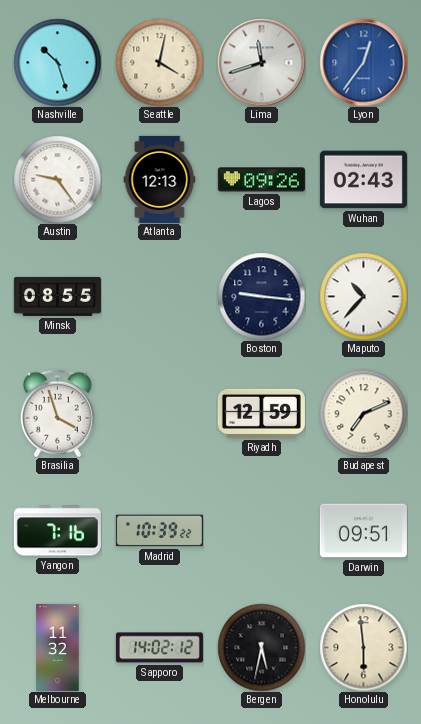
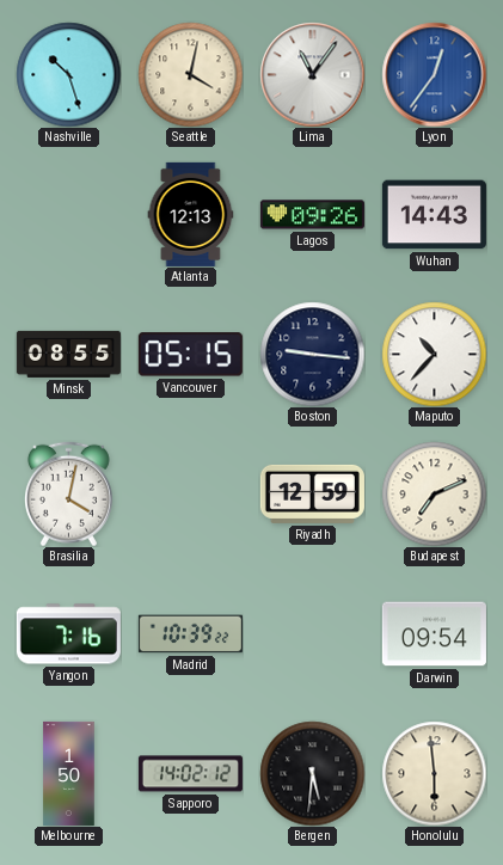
Lima: 11:42 -> 11:06
Austin: 9:24 -> none
Wuhan: 02:43 -> 14:43
Vancouver: none -> 05:15
Brasilia: 3:57 -> 4:02
Darwin: 09:51 -> 09:54
Melbourne: 11:32 -> 1:50
Bergen: 5:32 -> 5:31
